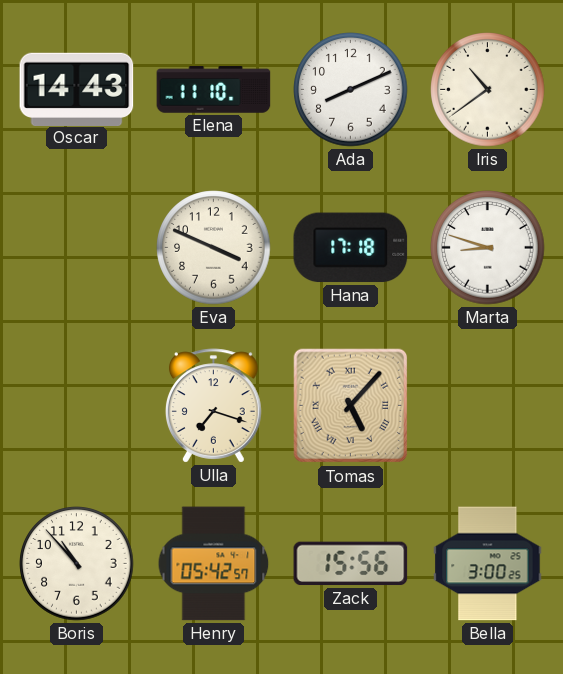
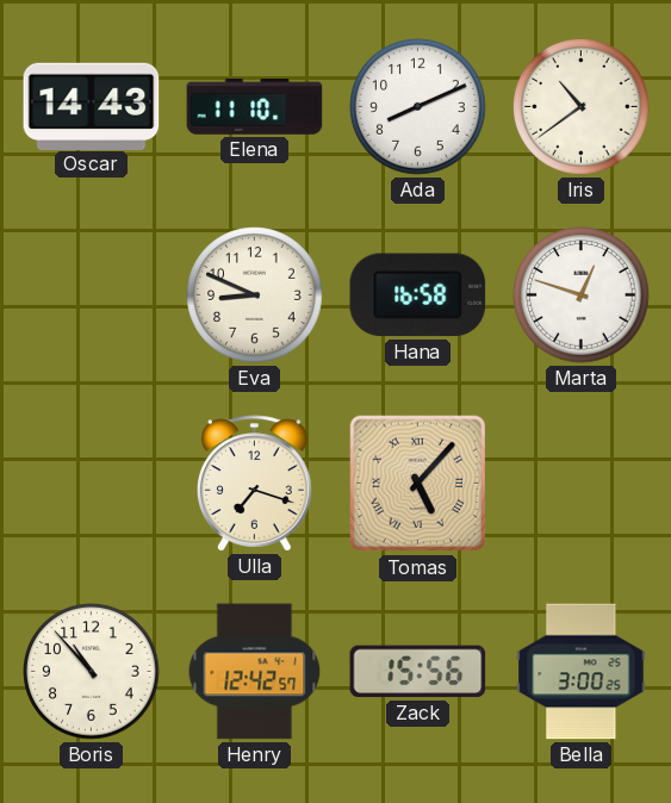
Eva: 3:49 -> 8:49
Hana: 17:18 -> 16:58
Marta: 8:48 -> 12:48
Henry: 05:42 -> 12:42
